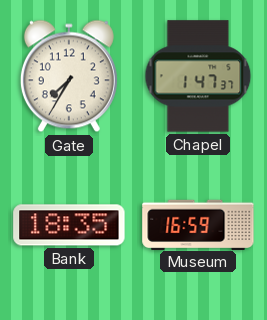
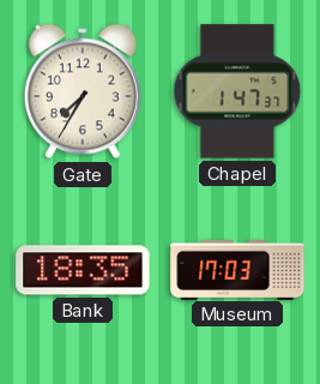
Museum: 16:59 -> 17:03
